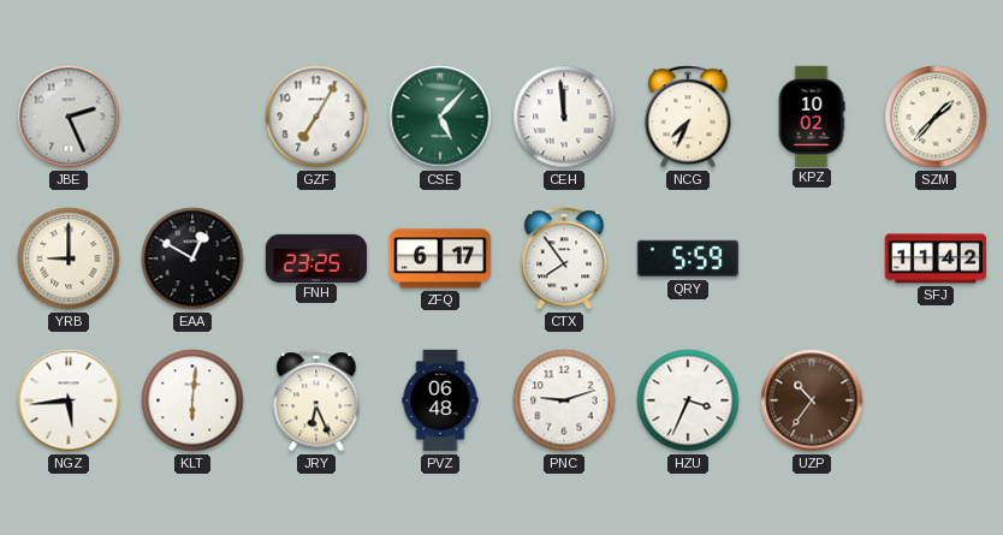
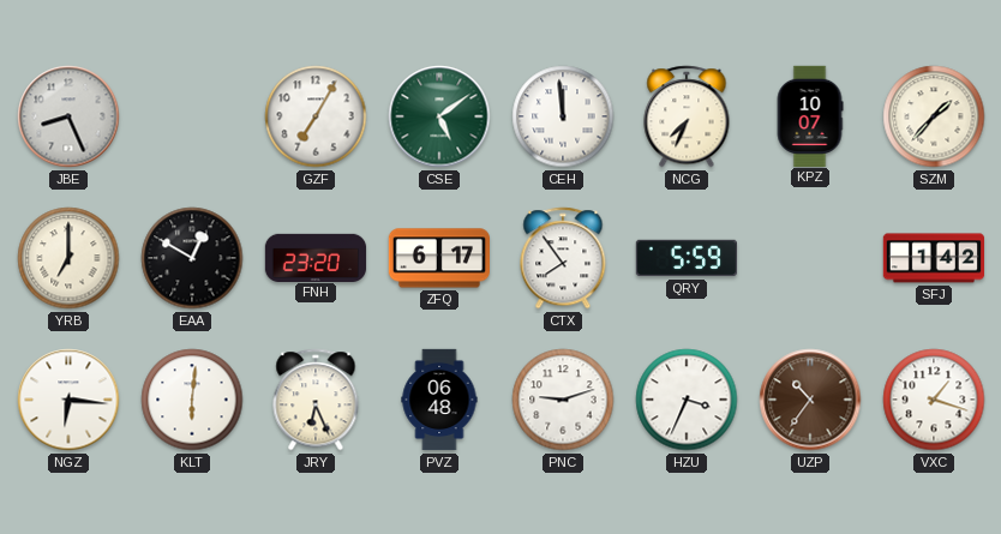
JBE: 2:26 -> 8:26
CSE: 5:07 -> 5:09
KPZ: 10:02 -> 10:07
YRB: 9:00 -> 7:00
FNH: 23:25 -> 23:20
SFJ: 11:42 -> 1:42
NGZ: 5:44 -> 6:16
VXC: none -> 1:18
